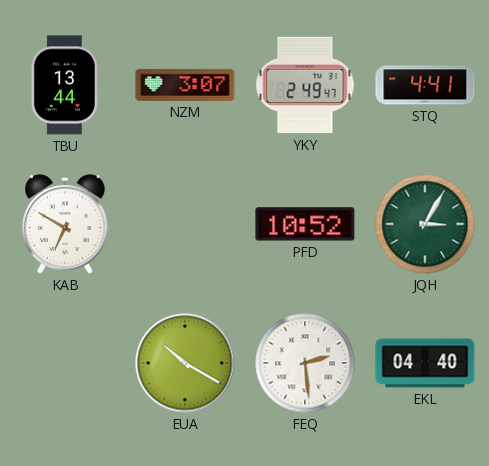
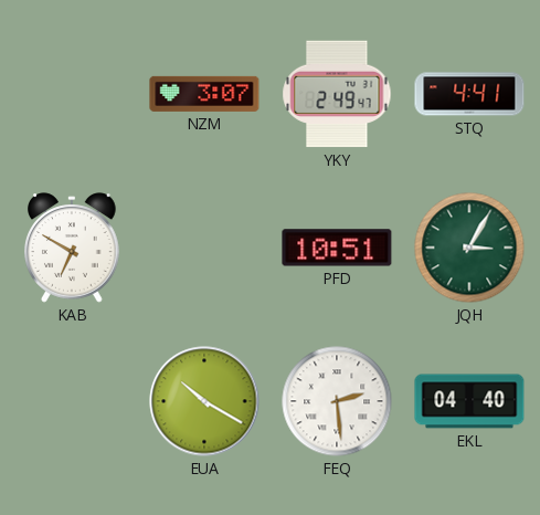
TBU: 13:44 -> none
PFD: 10:52 -> 10:51
